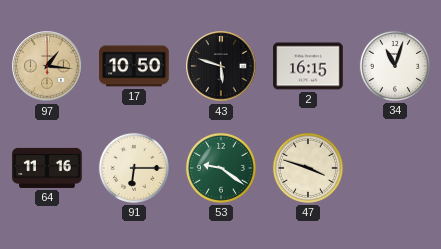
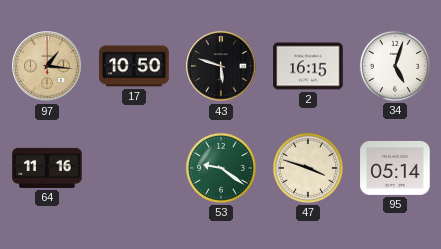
34: 11:03 -> 5:03
91: 6:15 -> none
95: none -> 05:14
